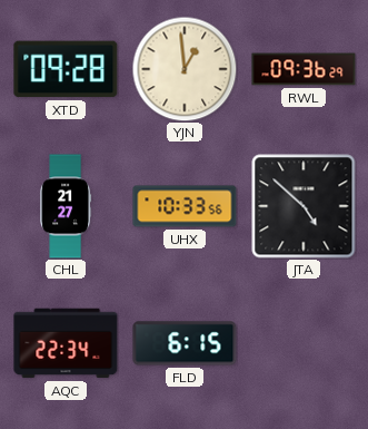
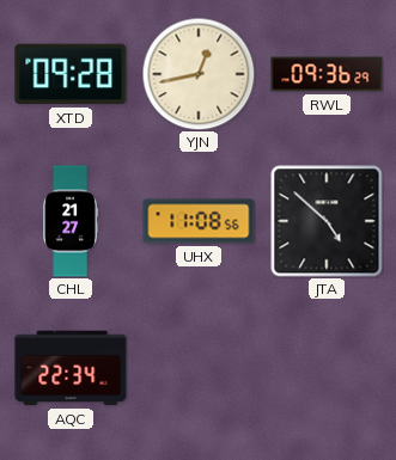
YJN: 12:59 -> 12:43
UHX: 10:33 -> 11:08
FLD: 6:15 -> none
